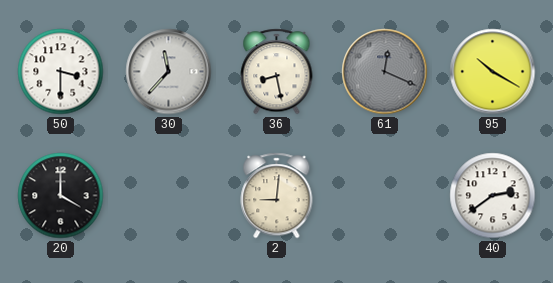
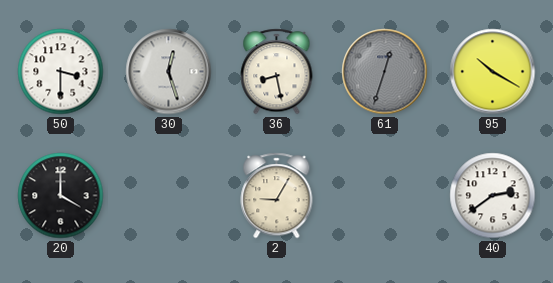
30: 11:37 -> 12:27
61: 12:19 -> 12:33
2: 9:01 -> 9:05
